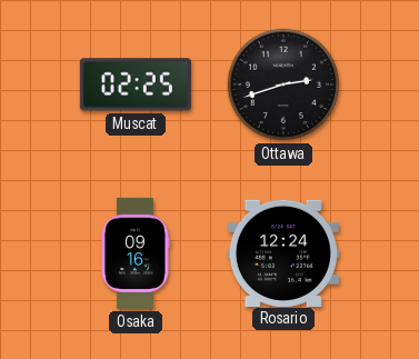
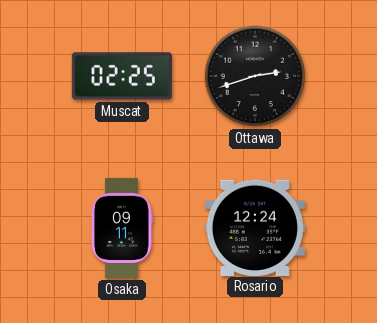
Osaka: 09:16 -> 09:11
